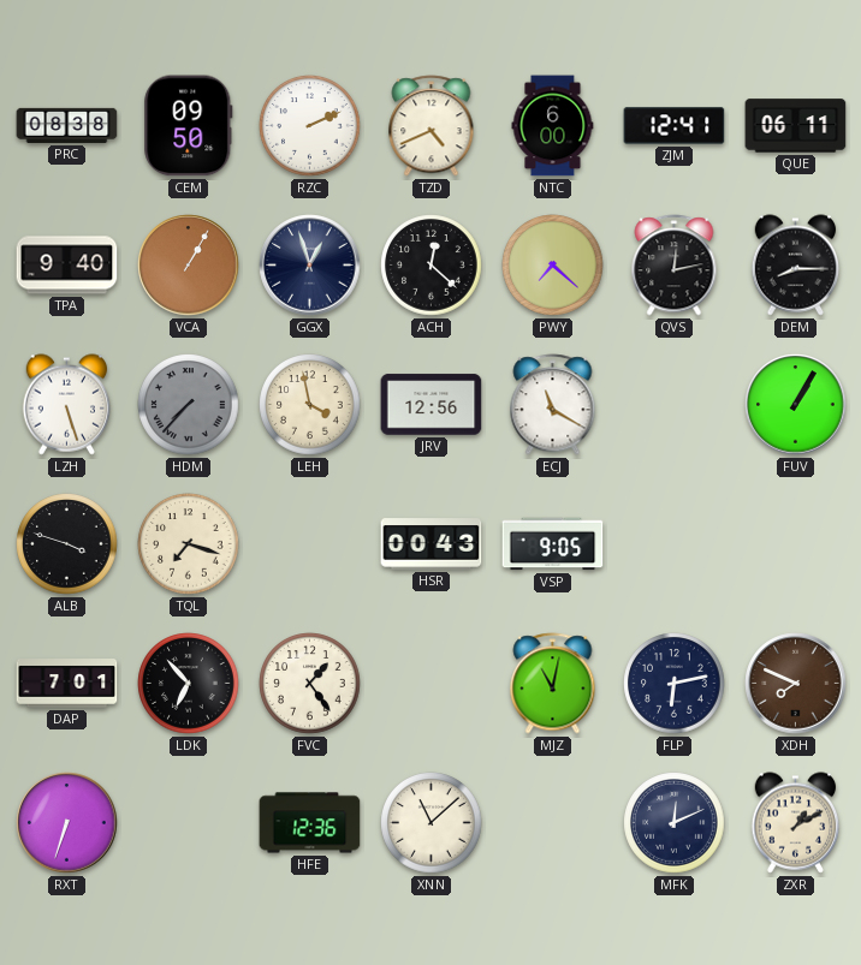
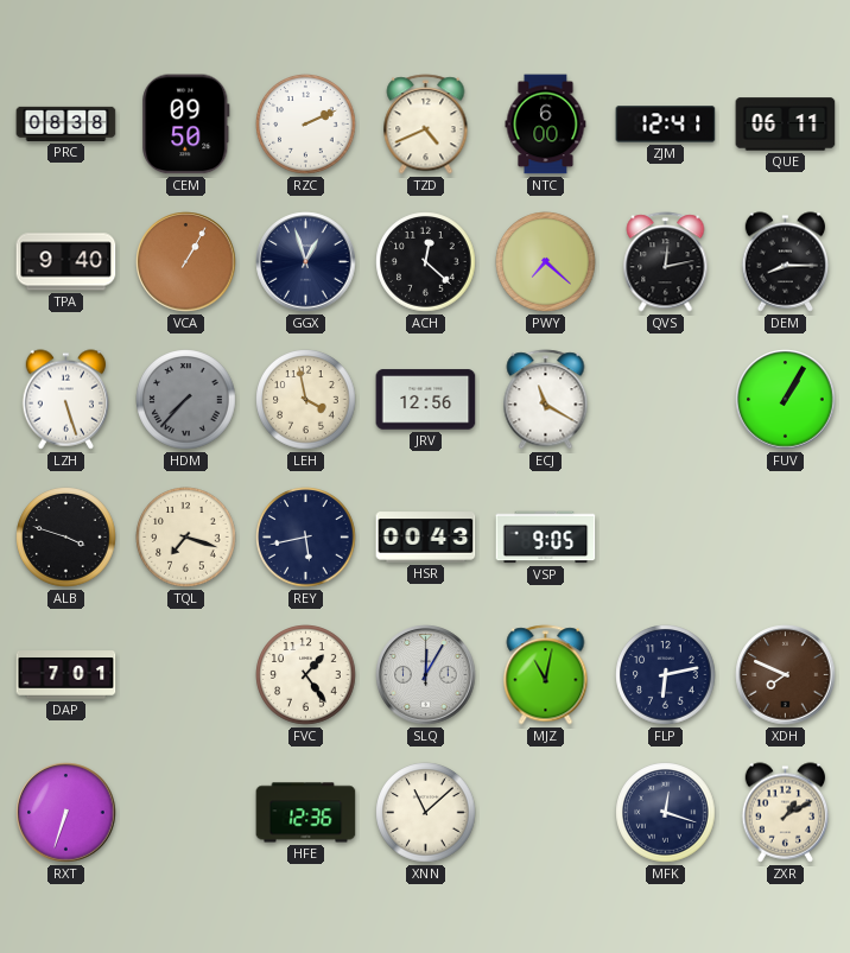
REY: none -> 5:43
LDK: 6:53 -> none
SLQ: none -> 12:05
MFK: 12:11 -> 12:18
